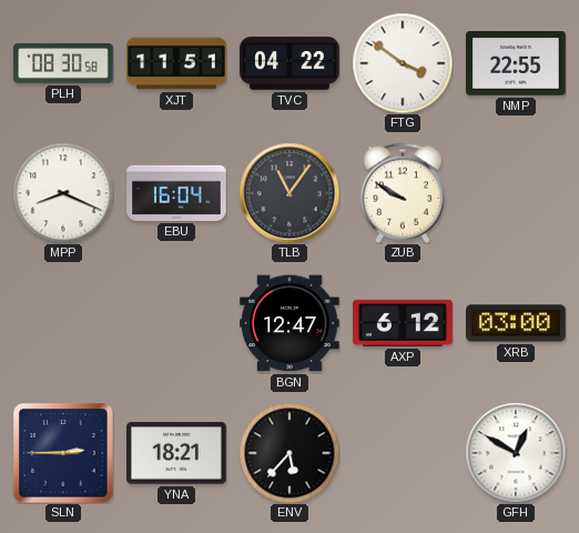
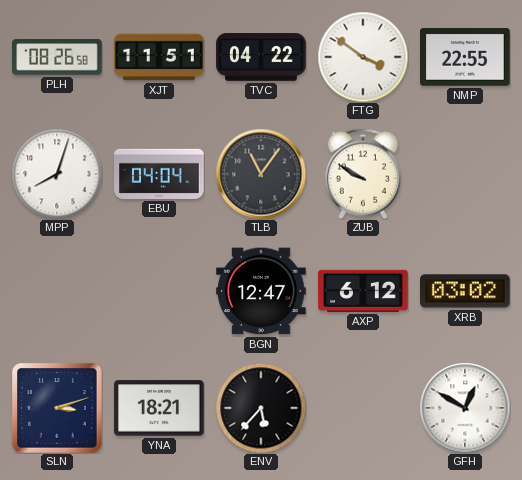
PLH: 08:30 -> 08:26
MPP: 8:19 -> 8:03
EBU: 16:04 -> 04:04
XRB: 03:00 -> 03:02
SLN: 2:45 -> 3:12
